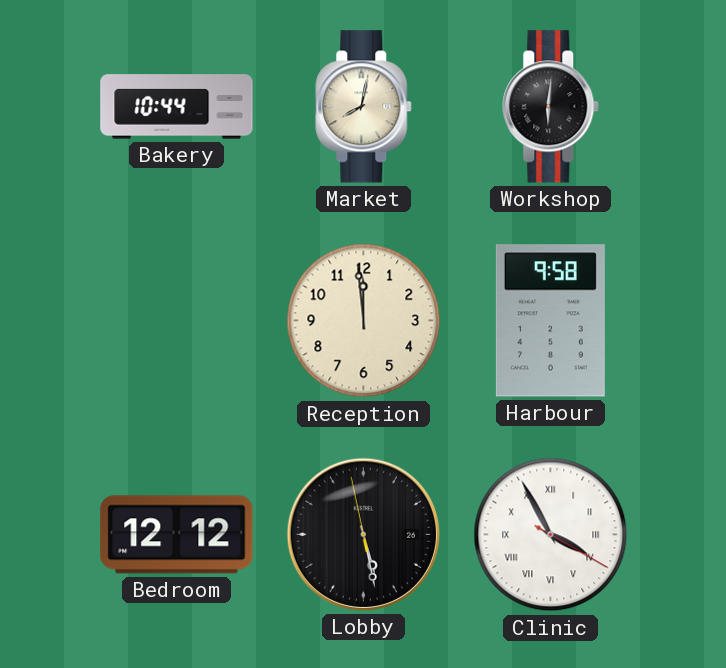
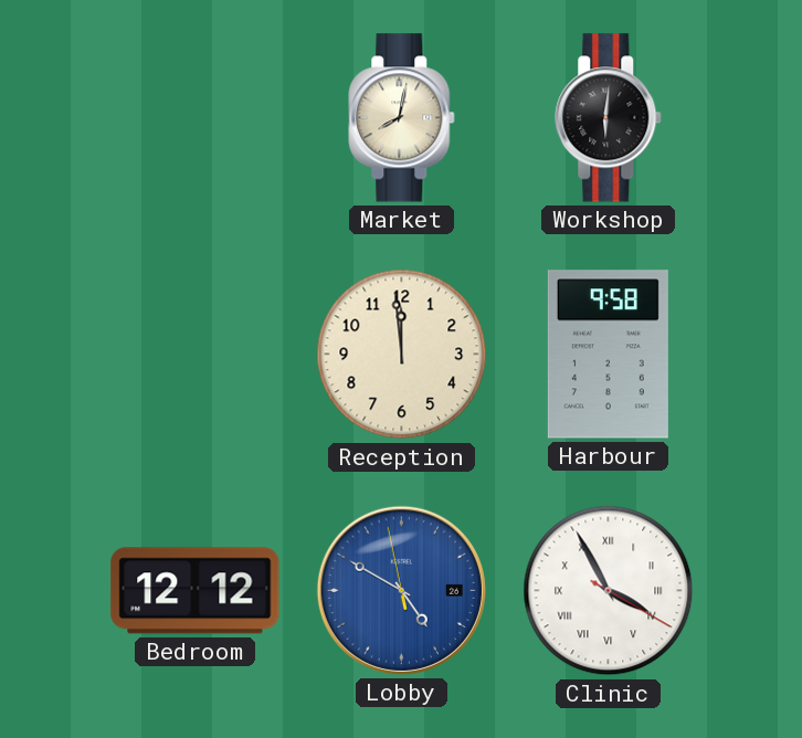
Bakery: 10:44 -> none
Lobby: 5:27 -> 4:49
Lobby dial: black -> blue
